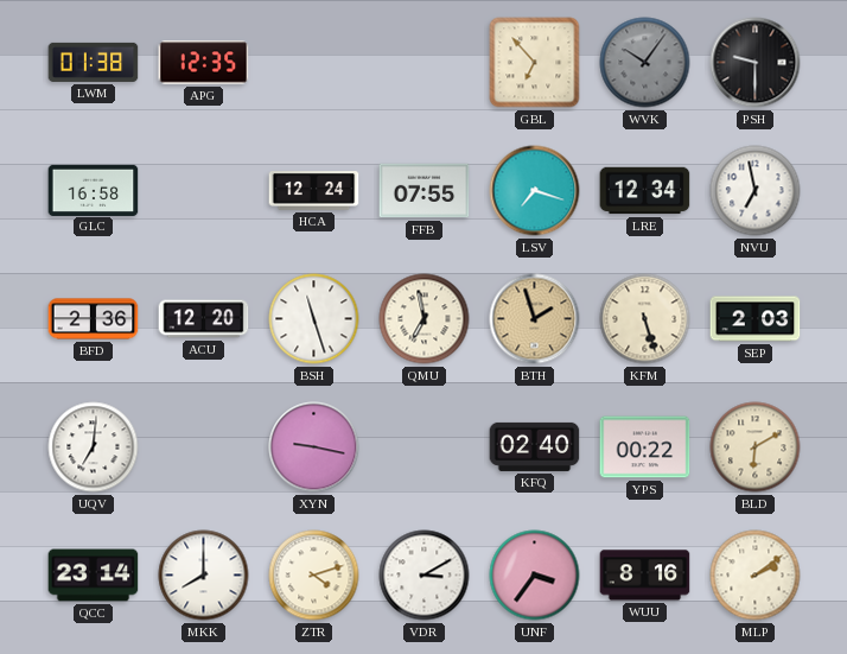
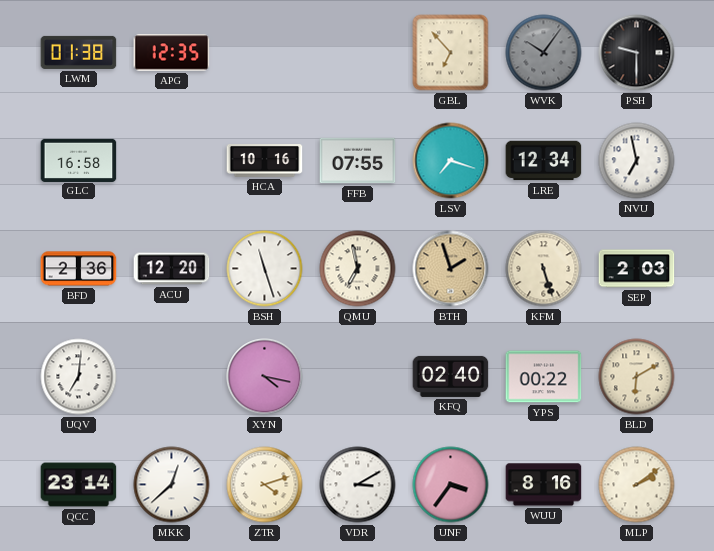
HCA: 12:24 -> 10:16
XYN: 9:17 -> 4:17
MKK: 8:00 -> 12:38
